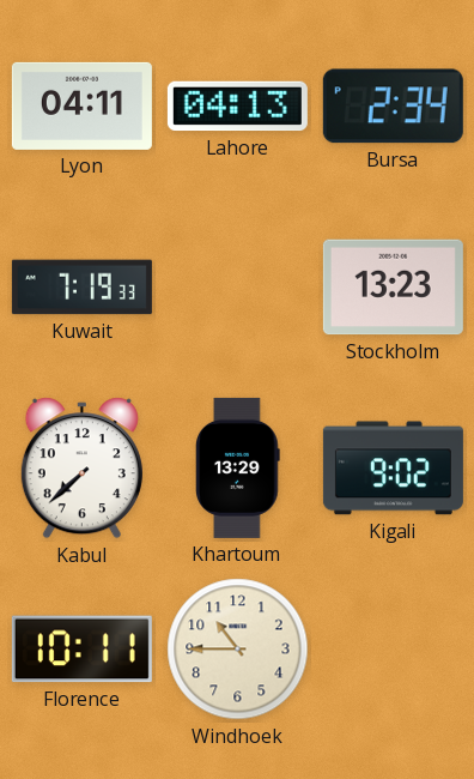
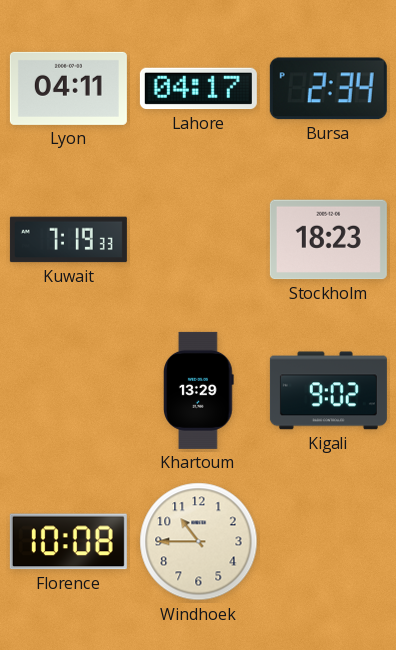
Lahore: 04:13 -> 04:17
Stockholm: 13:23 -> 18:23
Kabul: 7:38 -> none
Florence: 10:11 -> 10:08
